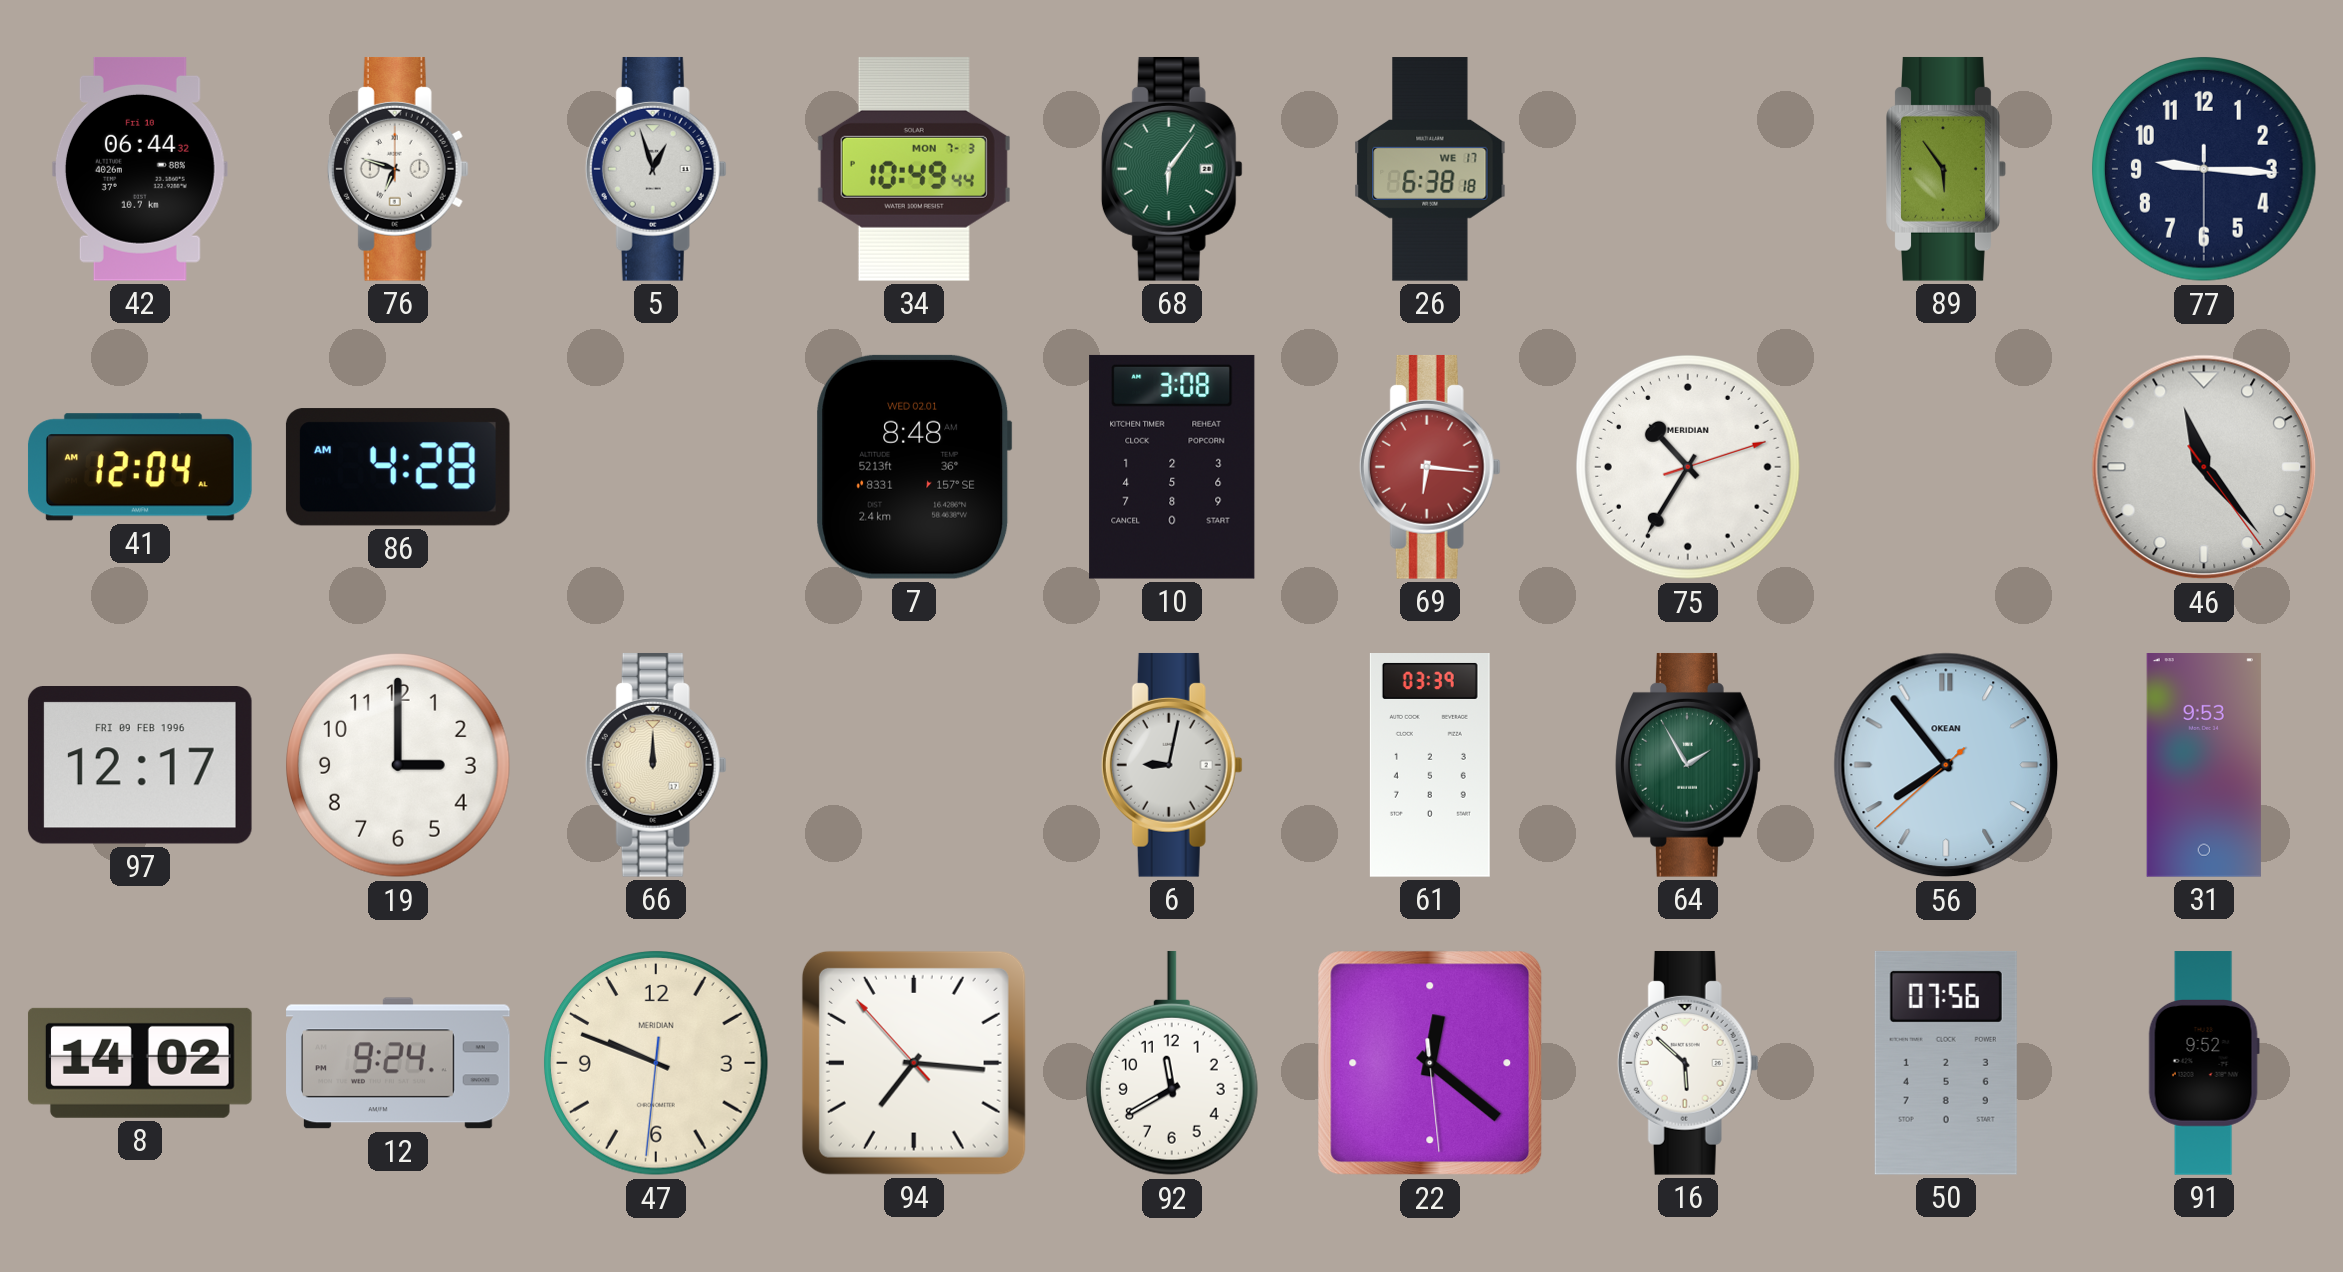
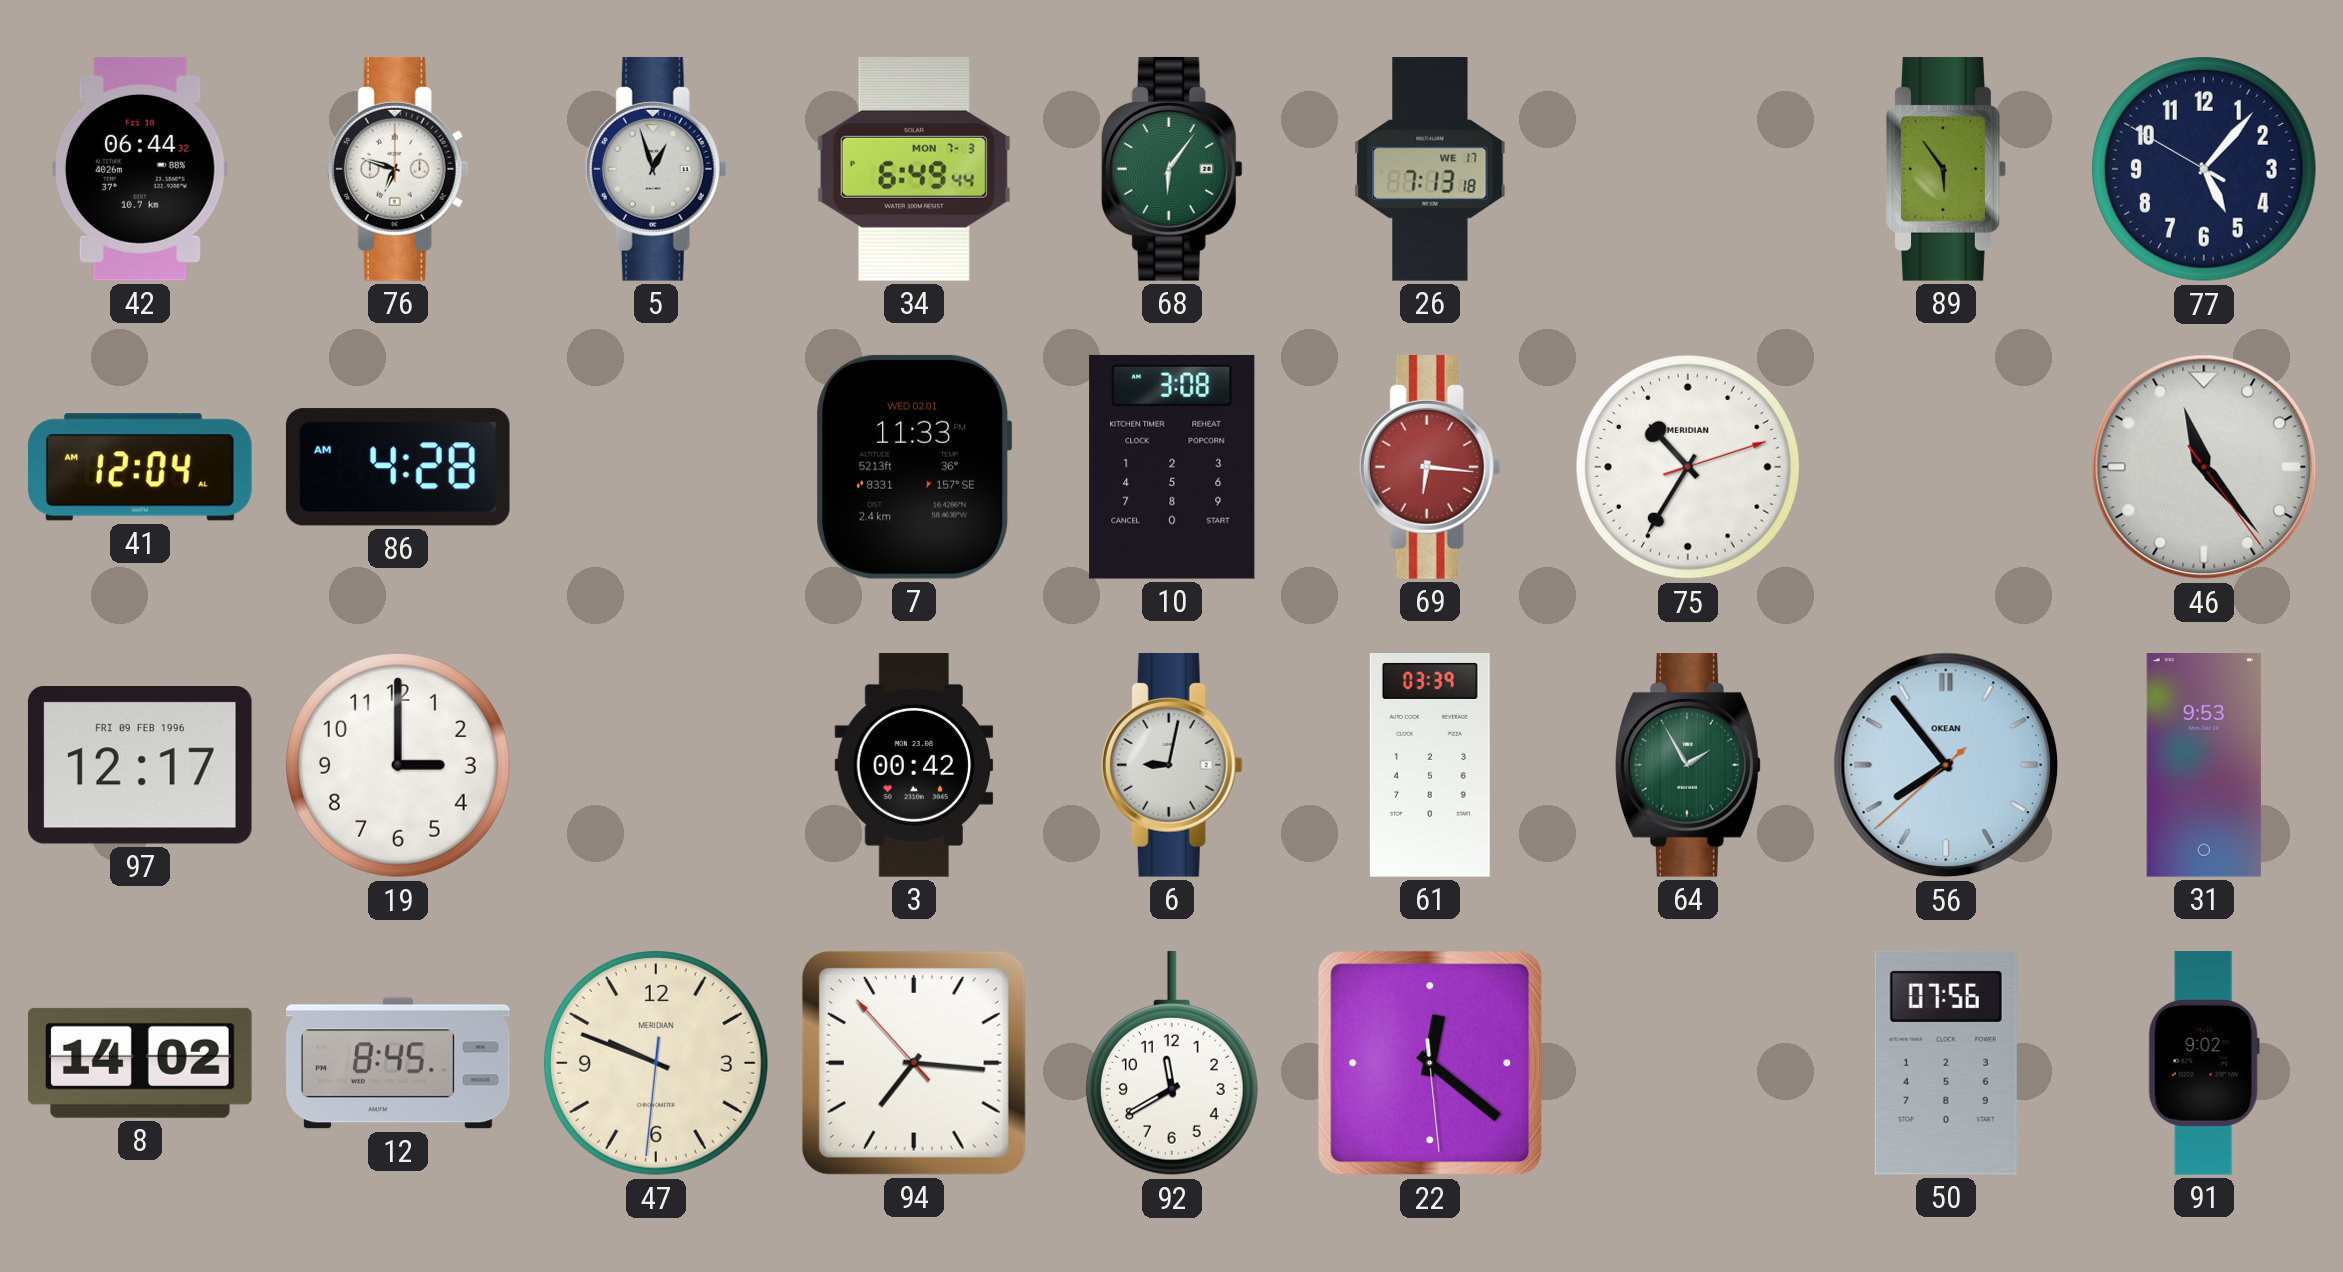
34: 10:49 -> 6:49
26: 6:38 -> 7:13
77: 9:15 -> 5:06
7: 8:48 -> 11:33
66: 12:00 -> none
3: none -> 00:42
12: 9:24 -> 8:45
16: 5:52 -> none
91: 9:52 -> 9:02
